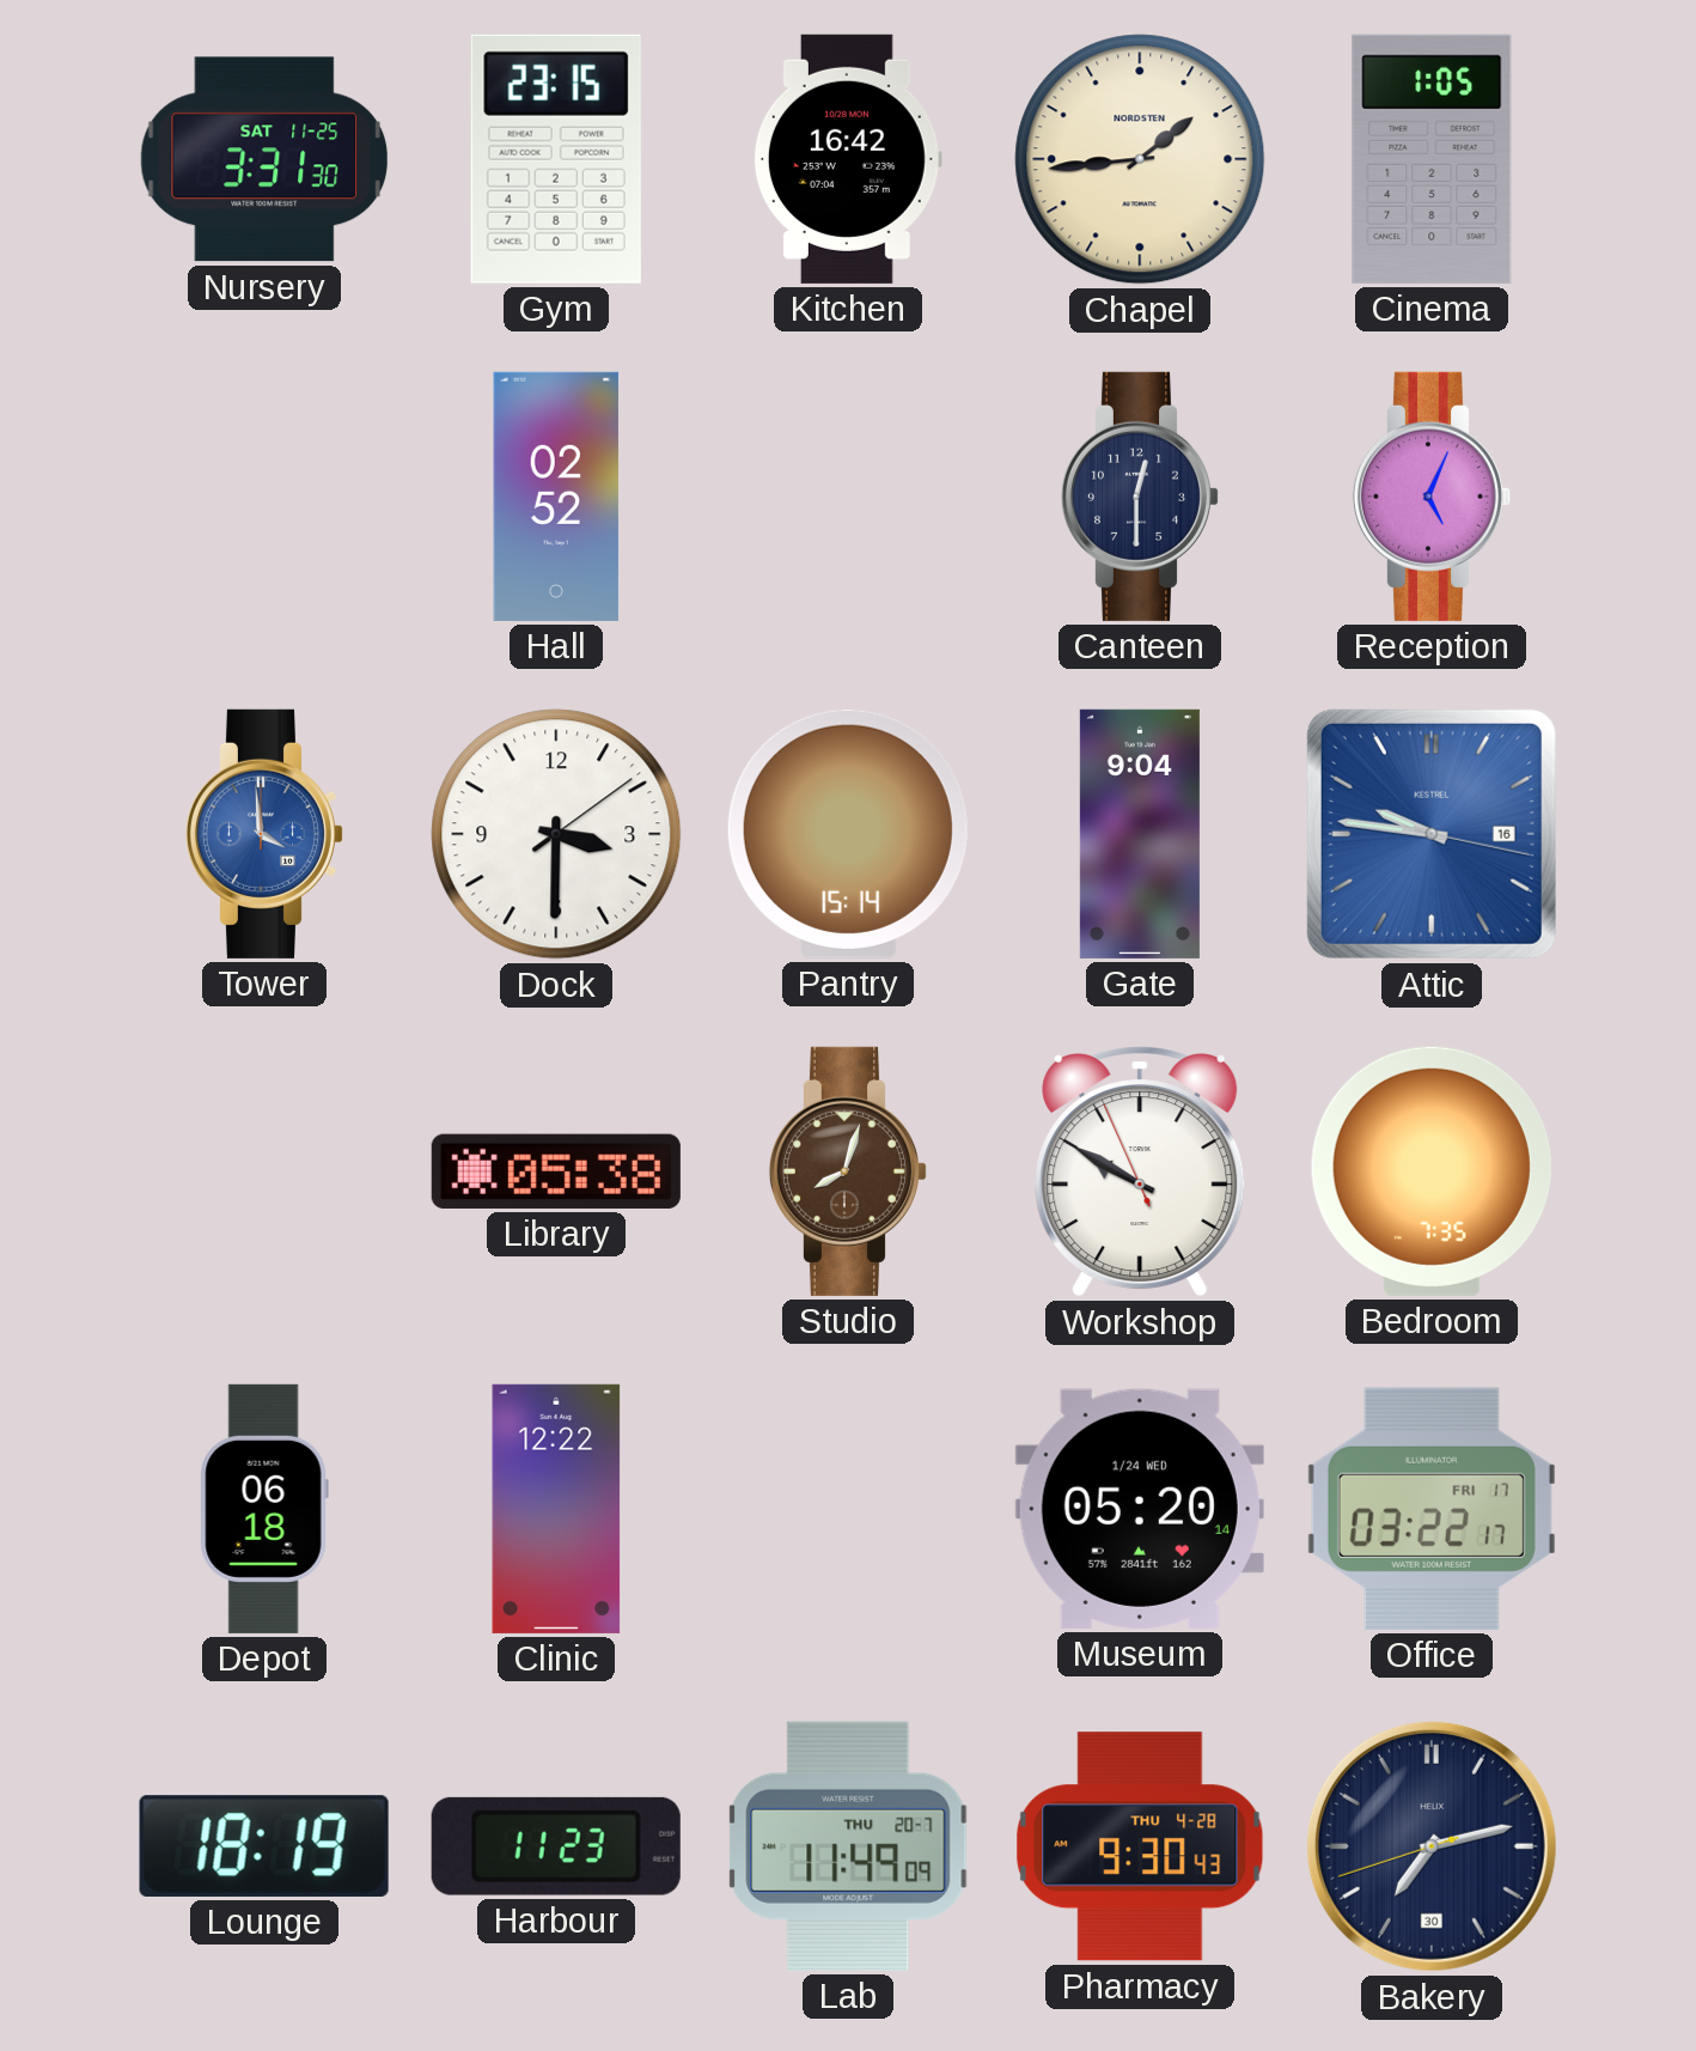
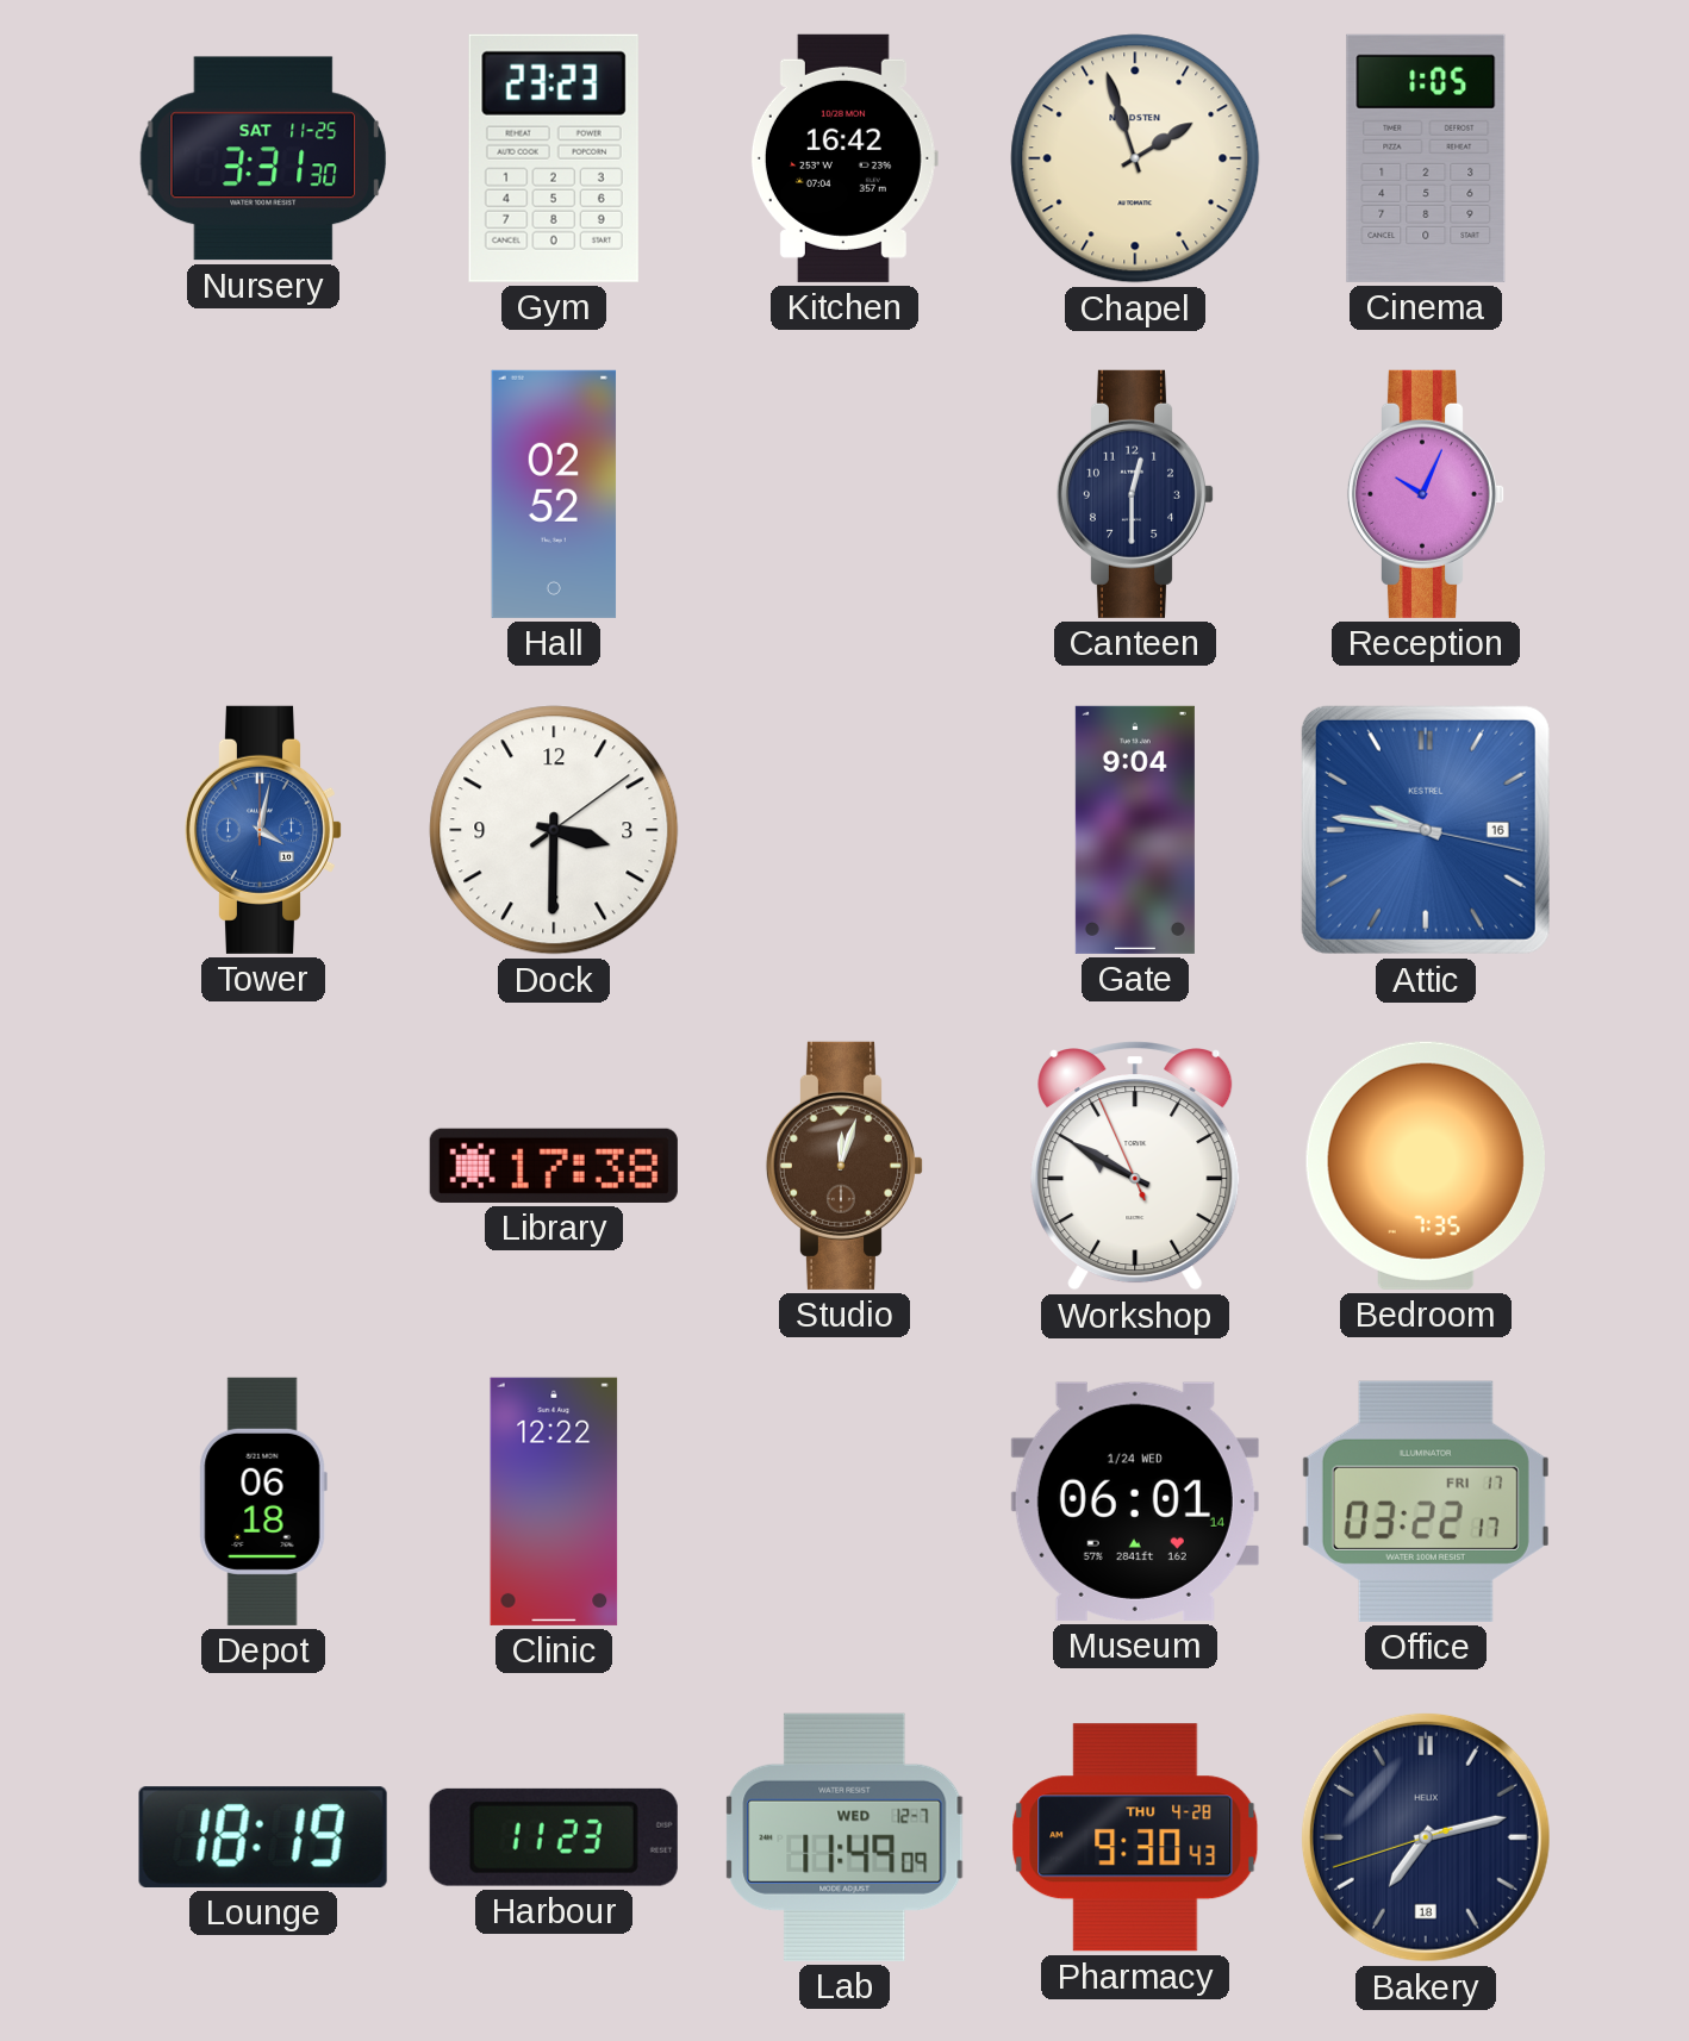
Gym: 23:15 -> 23:23
Chapel: 1:44 -> 1:57
Reception: 5:04 -> 10:04
Tower: 3:59 -> 4:02
Pantry: 15:14 -> none
Library: 05:38 -> 17:38
Studio: 8:03 -> 12:03
Museum: 05:20 -> 06:01
Lab date: THU 20-7 -> WED 12-7
Bakery date: 30 -> 18
